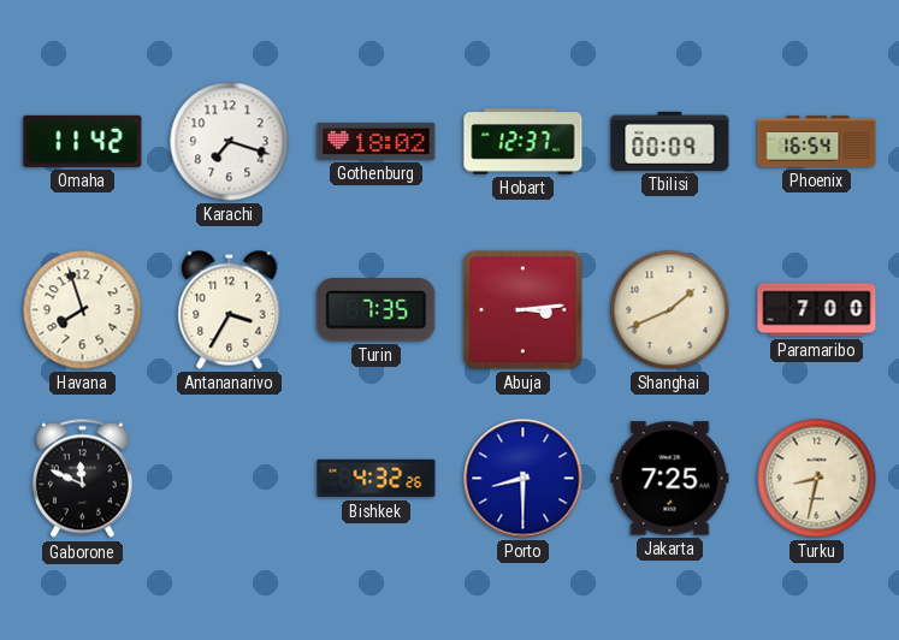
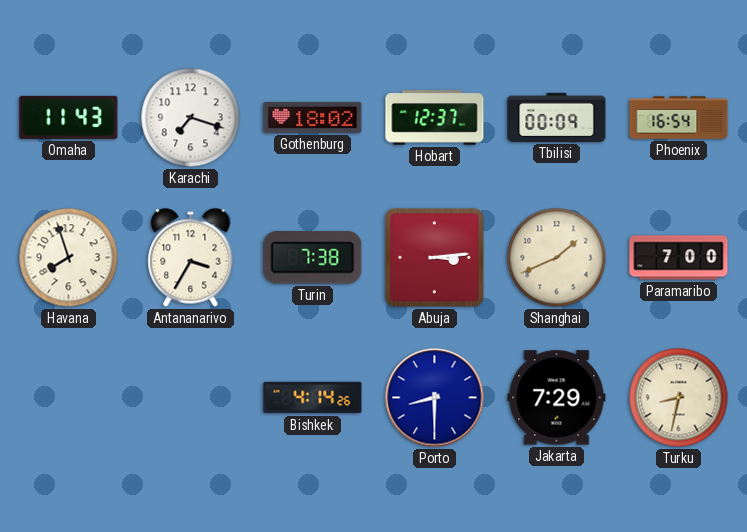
Omaha: 11:42 -> 11:43
Turin: 7:35 -> 7:38
Gaborone: 11:49 -> none
Bishkek: 4:32 -> 4:14
Jakarta: 7:25 -> 7:29
